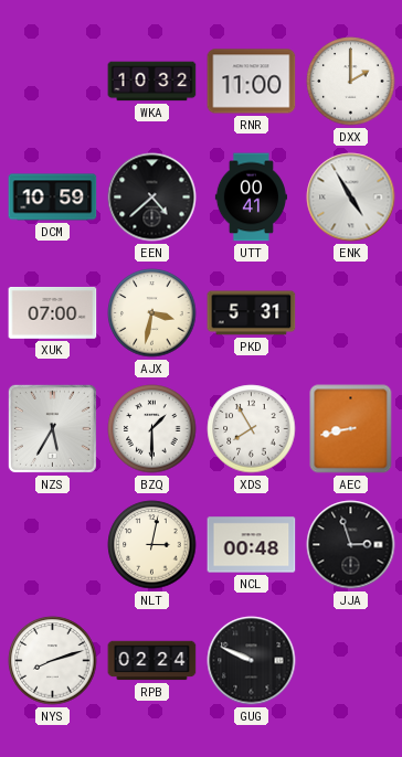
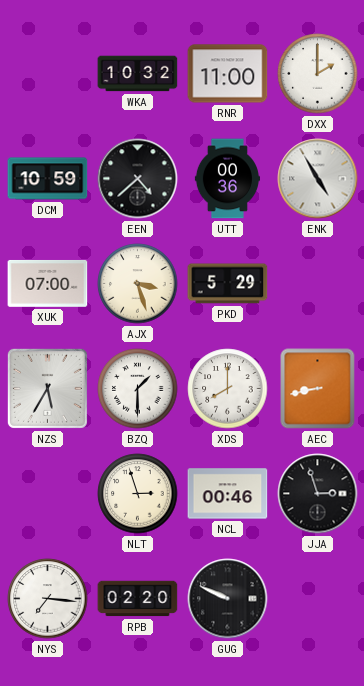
UTT: 00:41 -> 00:36
AJX: 3:32 -> 3:27
PKD: 5:31 -> 5:29
XDS: 7:55 -> 8:00
NLT: 3:02 -> 2:57
NCL: 00:48 -> 00:46
NYS: 8:12 -> 7:16
RPB: 02:24 -> 02:20
